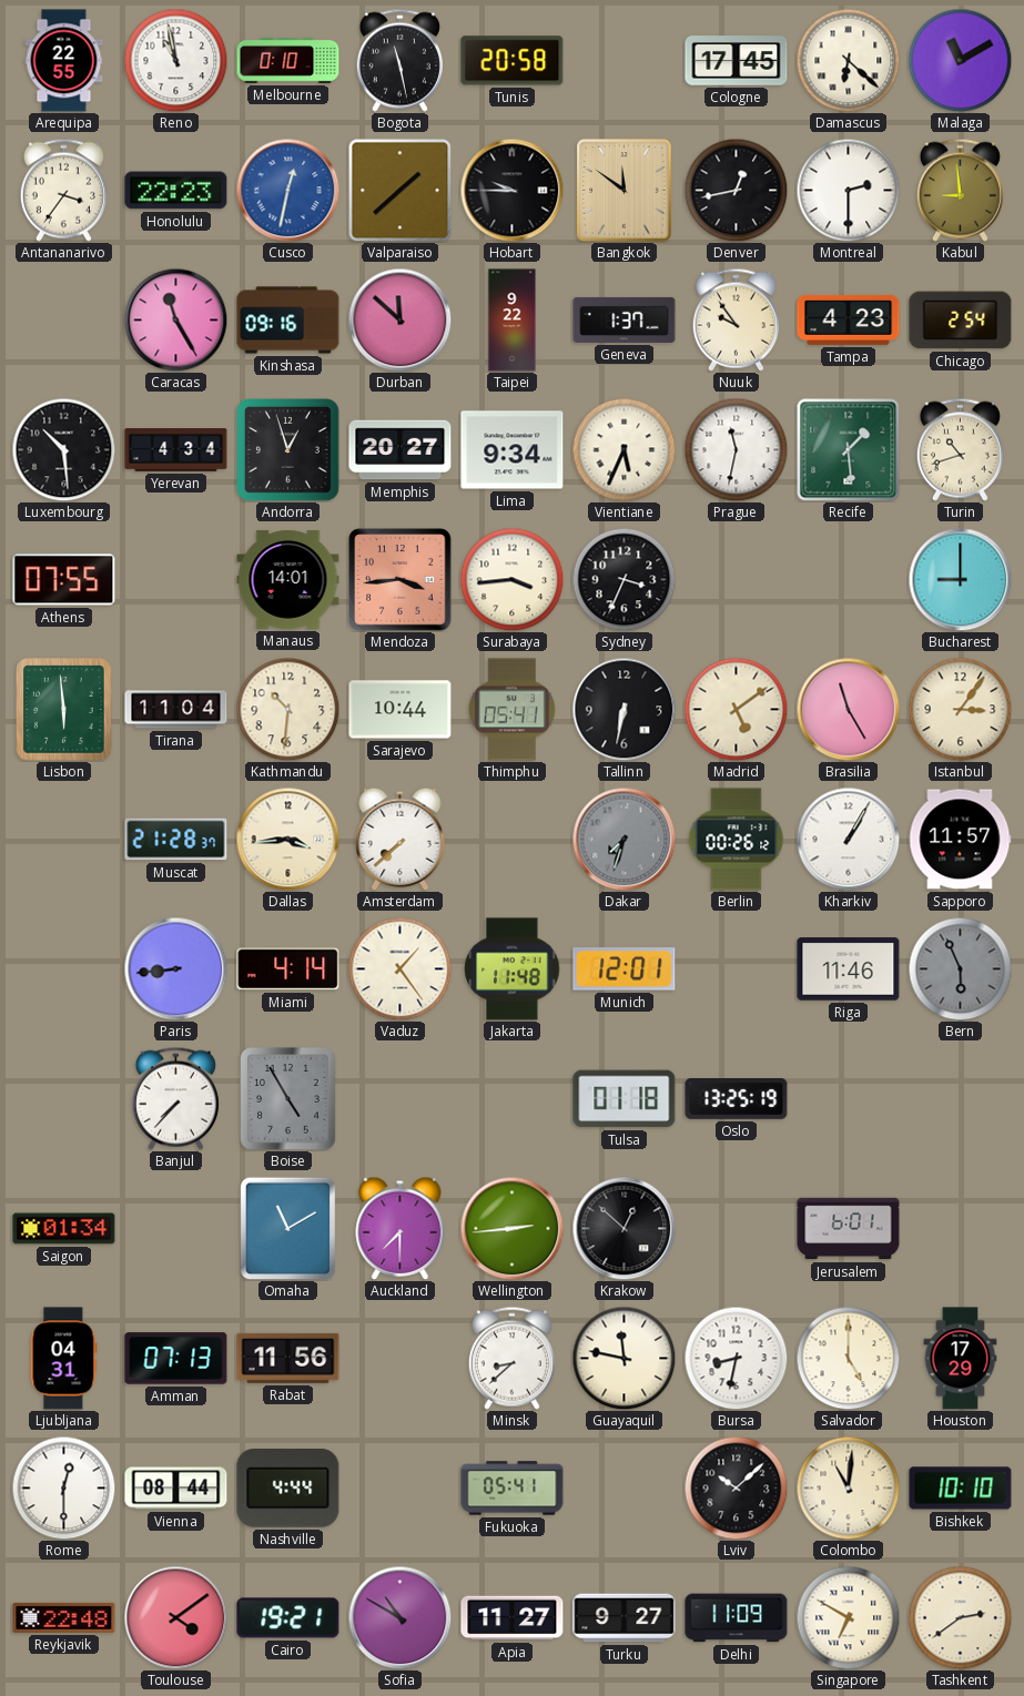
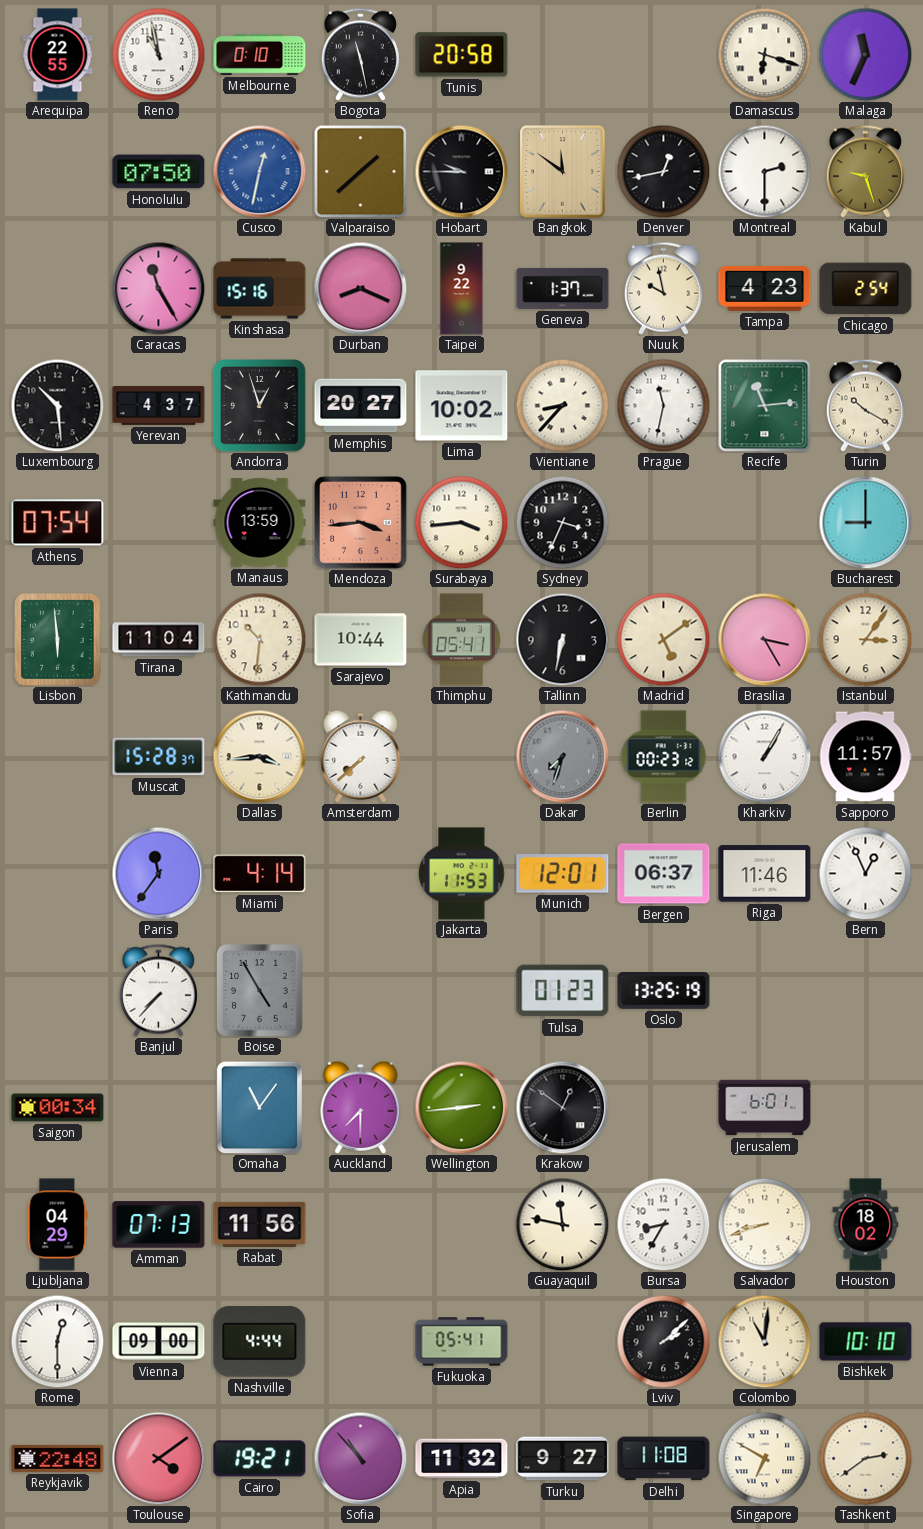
Cologne: 17:45 -> none
Damascus: 6:22 -> 6:18
Malaga: 11:10 -> 11:34
Antananarivo: 3:36 -> none
Honolulu: 22:23 -> 07:50
Kabul: 8:59 -> 9:27
Kinshasa: 09:16 -> 15:16
Durban: 11:52 -> 8:19
Nuuk: 9:54 -> 9:58
Yerevan: 4:34 -> 4:37
Lima: 9:34 -> 10:02
Vientiane: 5:34 -> 8:37
Recife: 1:29 -> 11:14
Turin: 10:42 -> 10:20
Athens: 07:55 -> 07:54
Manaus: 14:01 -> 13:59
Brasilia: 11:25 -> 3:25
Muscat: 21:28 -> 15:28
Berlin: 00:26 -> 00:23
Paris: 8:44 -> 11:36
Vaduz: 1:24 -> none
Jakarta: 11:48 -> 11:53
Bergen: none -> 06:37
Bern: 5:56 -> 12:56
Bern dial: grey -> white
Tulsa: 01:18 -> 01:23
Saigon: 01:34 -> 00:34
Omaha: 11:10 -> 11:06
Krakow: 12:52 -> 12:51
Ljubljana: 04:31 -> 04:29
Minsk: 8:38 -> none
Bursa: 8:32 -> 8:35
Salvador: 5:00 -> 8:42
Houston: 17:29 -> 18:02
Vienna: 08:44 -> 09:00
Lviv: 10:08 -> 2:08
Sofia: 10:50 -> 10:53
Apia: 11:27 -> 11:32
Delhi: 11:09 -> 11:08
